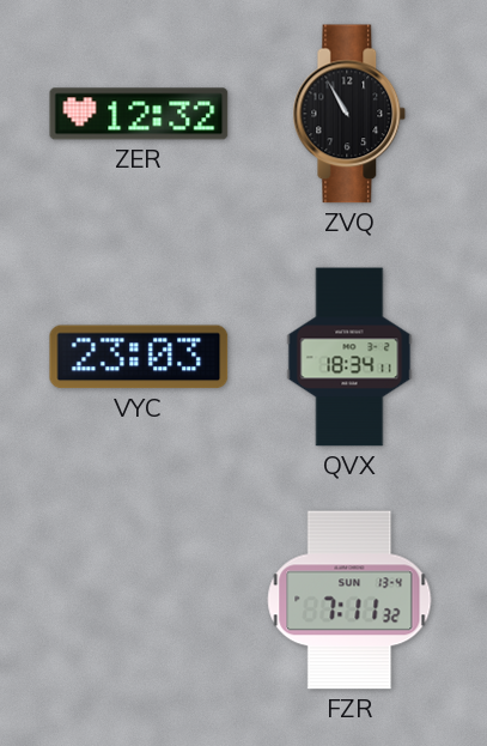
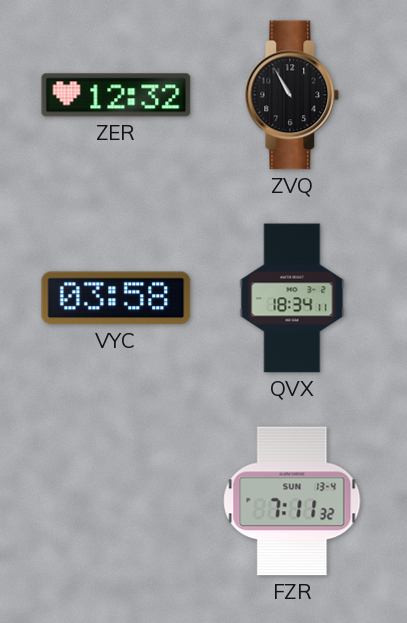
VYC: 23:03 -> 03:58
